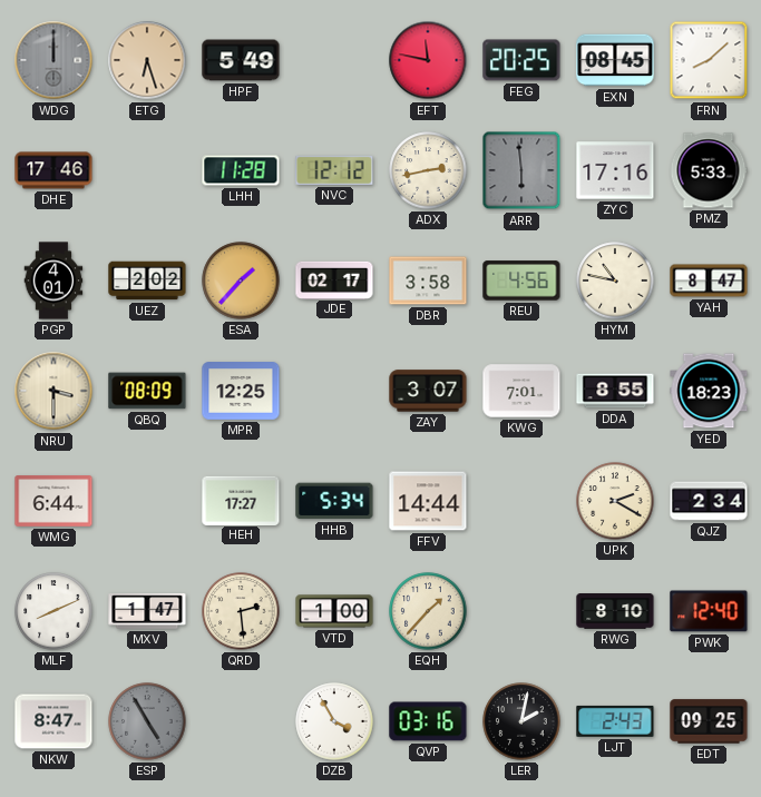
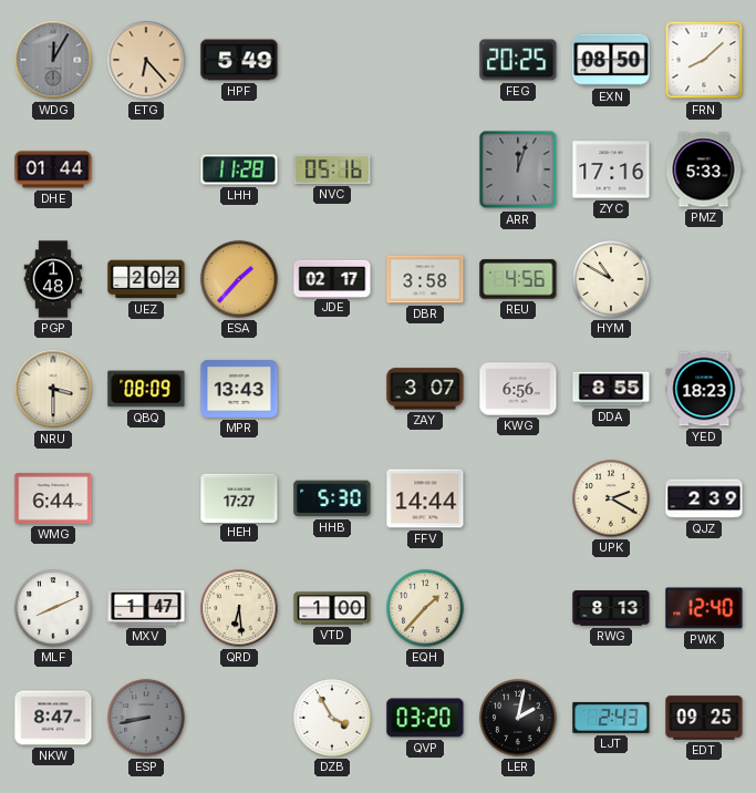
WDG: 12:00 -> 12:05
ETG: 6:27 -> 6:23
EFT: 11:47 -> none
EXN: 08:45 -> 08:50
DHE: 17:46 -> 01:44
NVC: 12:12 -> 05:16
ADX: 2:43 -> none
ARR: 5:59 -> 12:03
PGP: 4:01 -> 1:48
HYM: 10:47 -> 10:50
YAH: 8:47 -> none
MPR: 12:25 -> 13:43
KWG: 7:01 -> 6:56
HHB: 5:34 -> 5:30
QJZ: 2:34 -> 2:39
QRD: 2:29 -> 6:29
RWG: 8:10 -> 8:13
ESP: 4:55 -> 8:43
QVP: 03:16 -> 03:20
